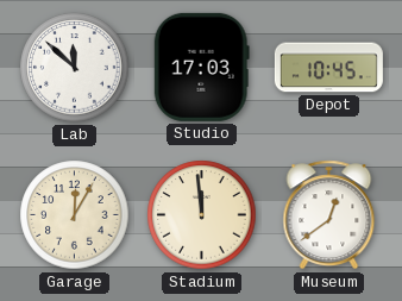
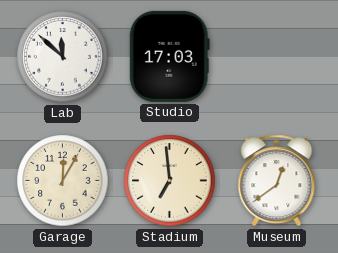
Depot: 10:45 -> none
Stadium: 11:59 -> 6:59
